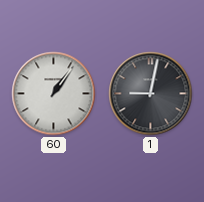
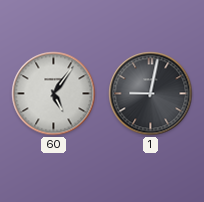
60: 1:06 -> 5:06
